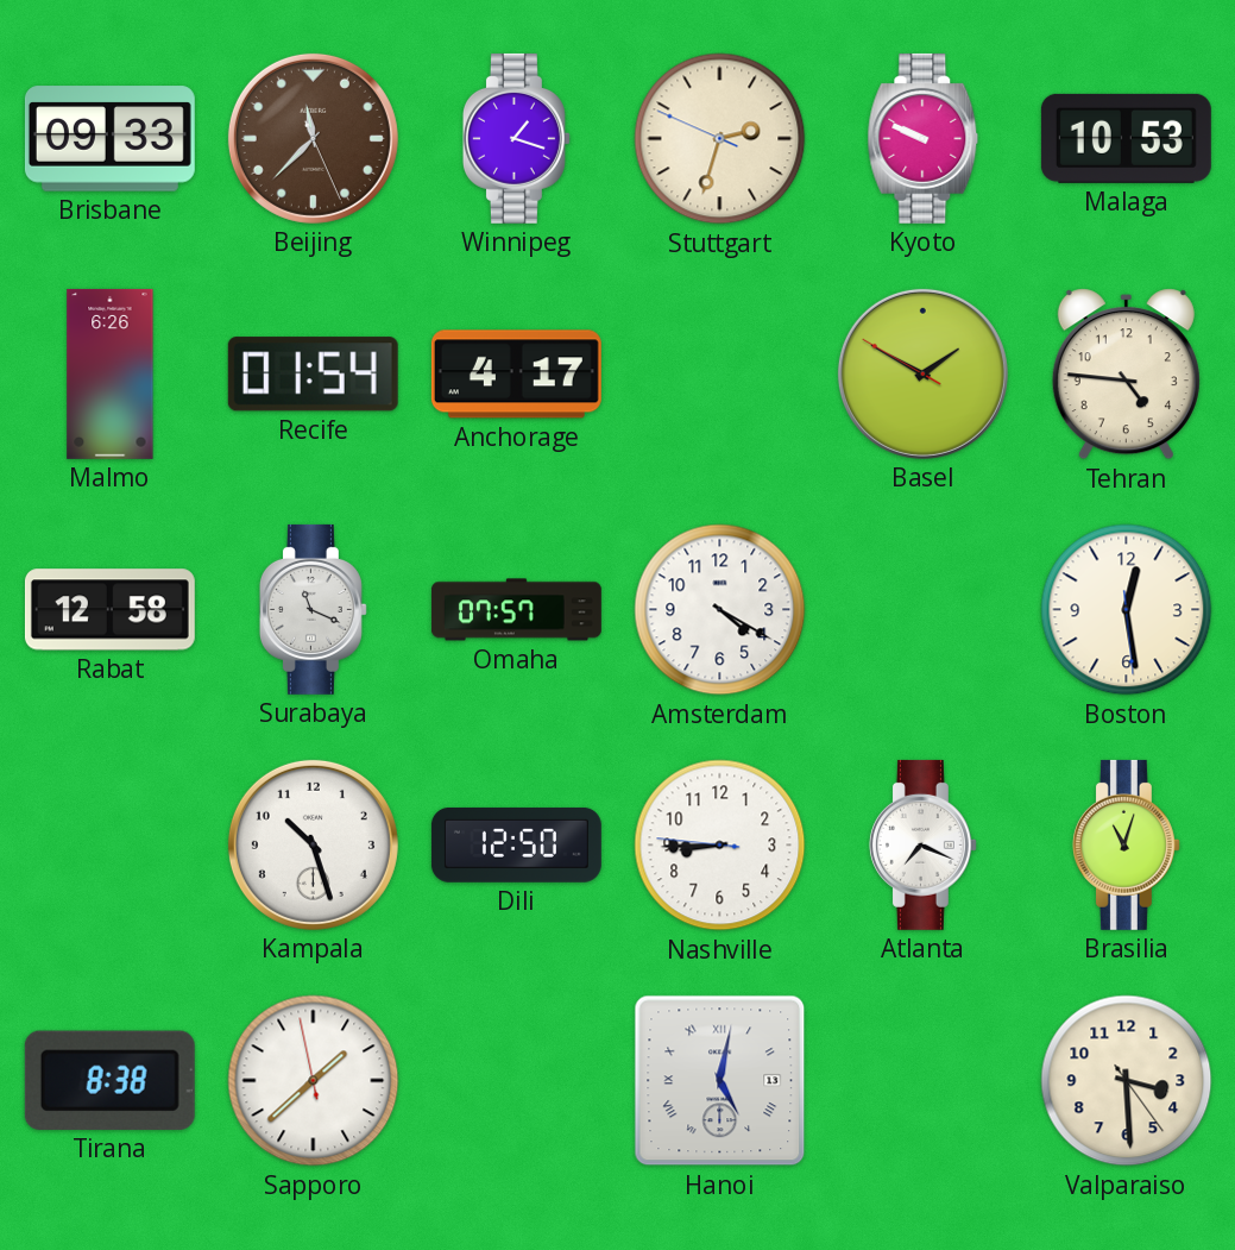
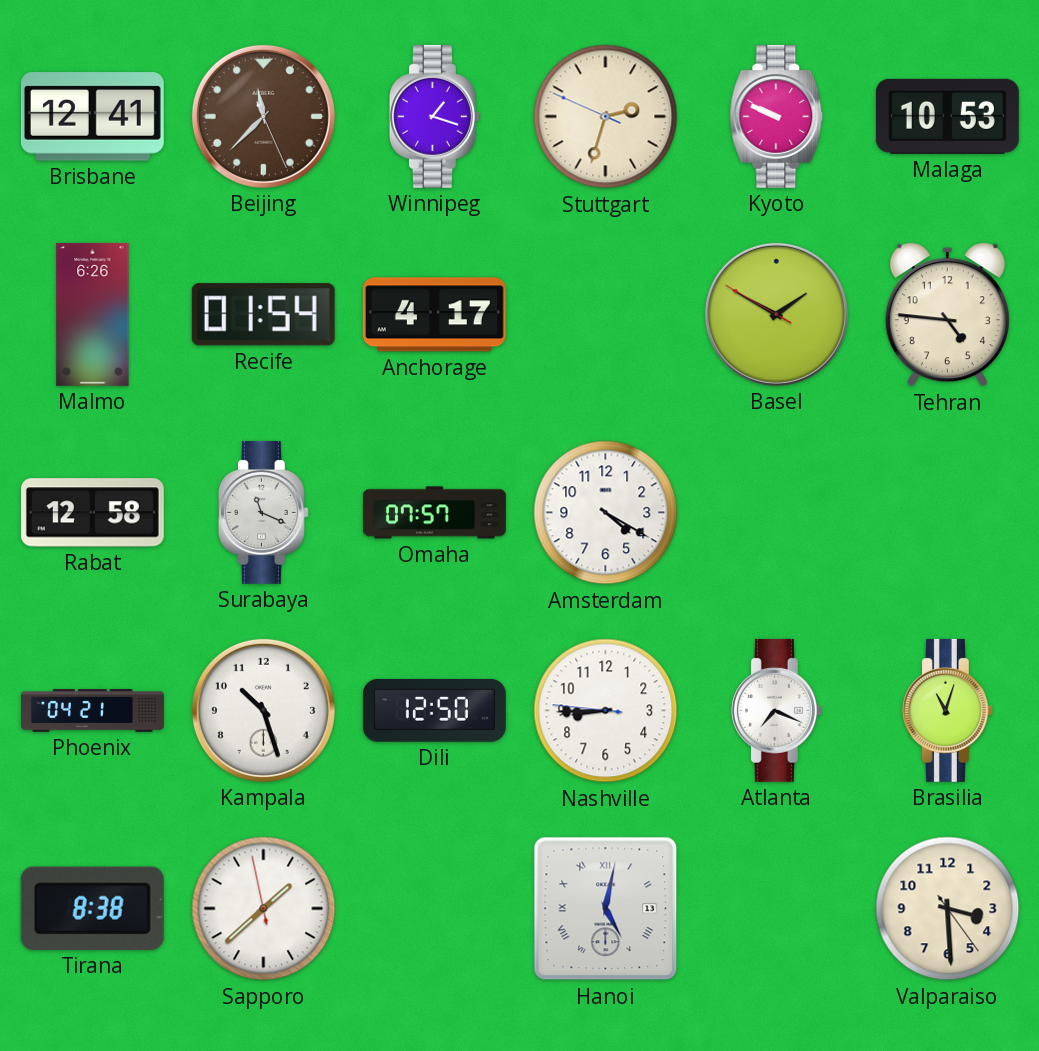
Brisbane: 09:33 -> 12:41
Boston: 12:28 -> none
Phoenix: none -> 04:21
